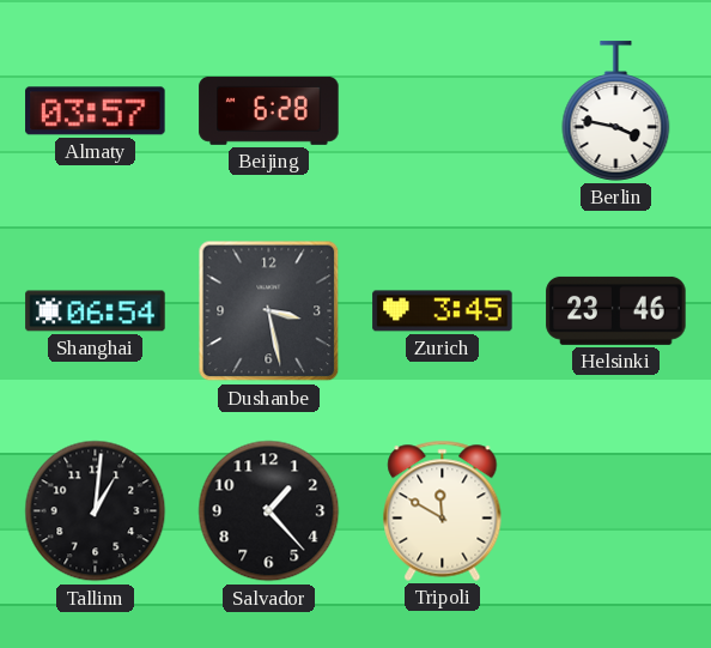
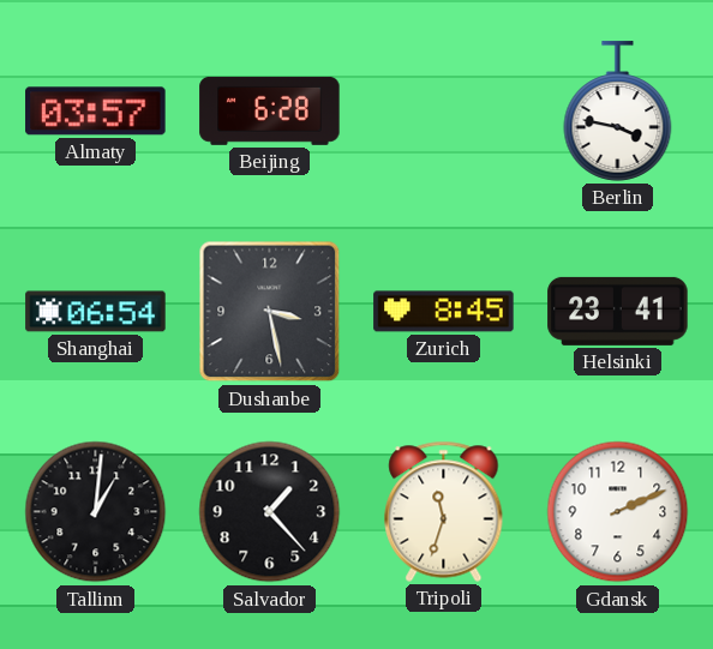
Zurich: 3:45 -> 8:45
Helsinki: 23:46 -> 23:41
Tripoli: 11:50 -> 11:33
Gdansk: none -> 2:11
